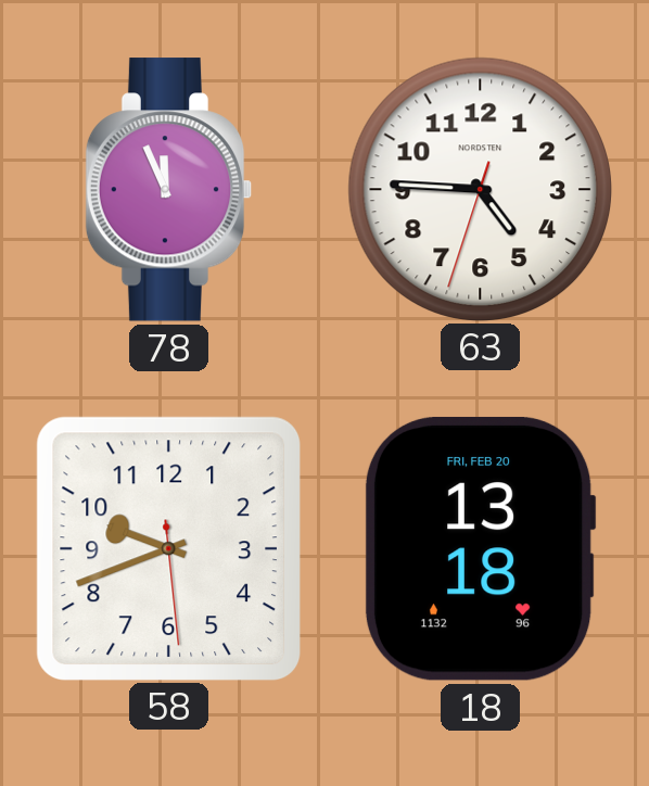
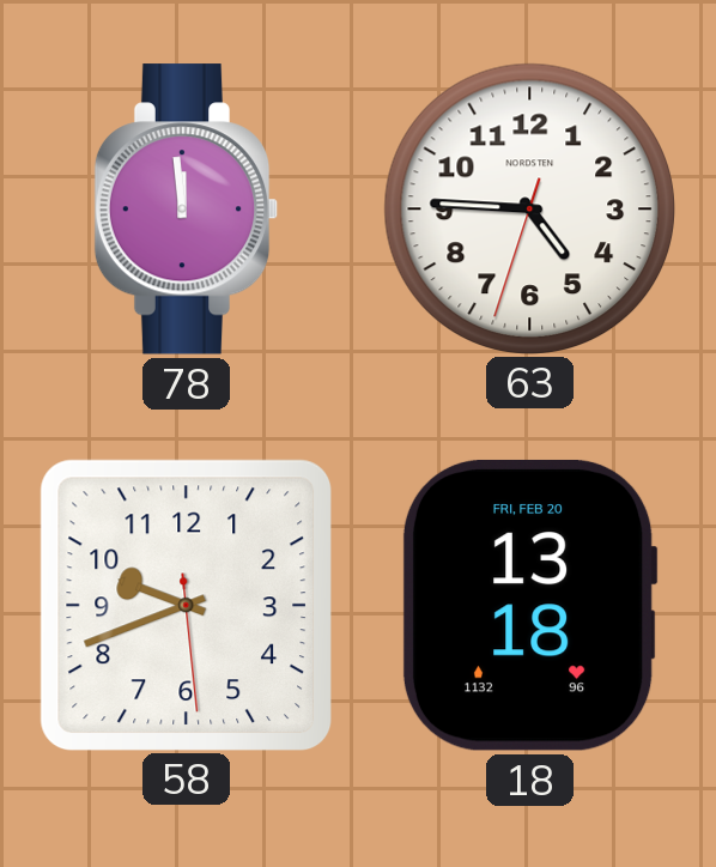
78: 11:56 -> 11:59
